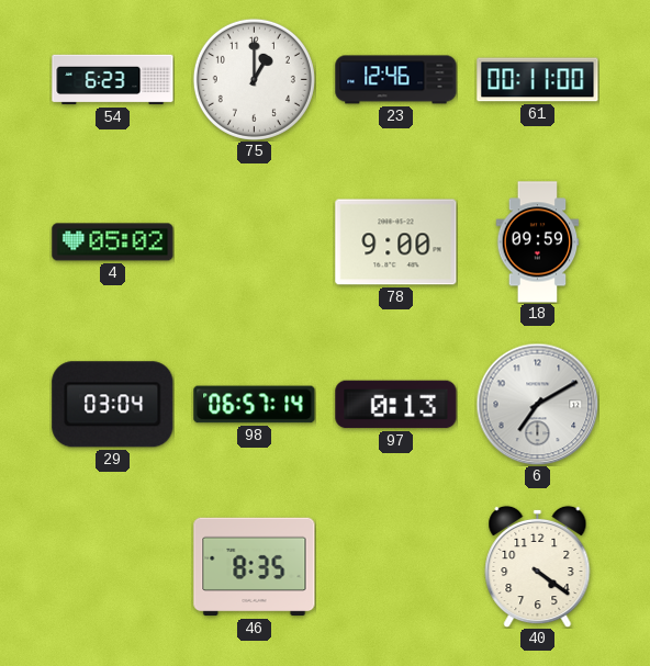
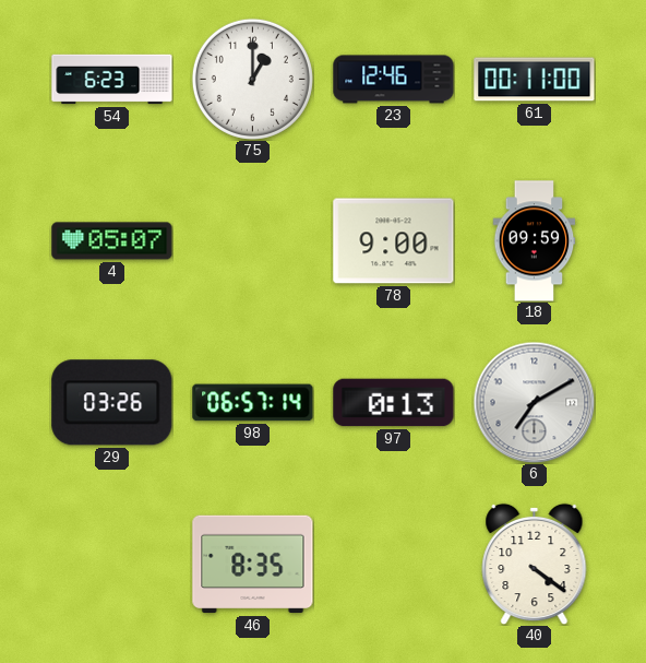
4: 05:02 -> 05:07
29: 03:04 -> 03:26
